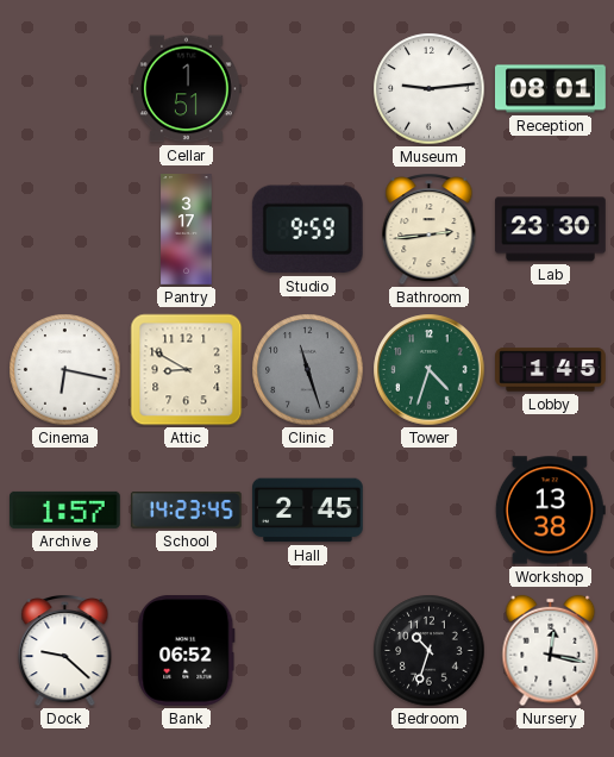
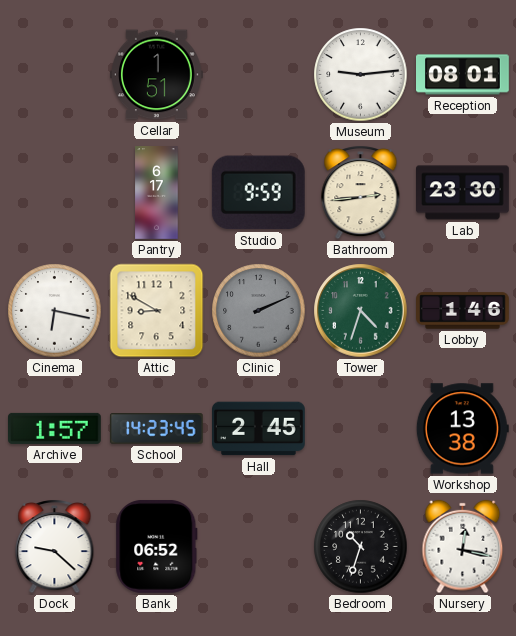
Pantry: 3:17 -> 6:17
Clinic: 11:27 -> 2:11
Lobby: 1:45 -> 1:46
